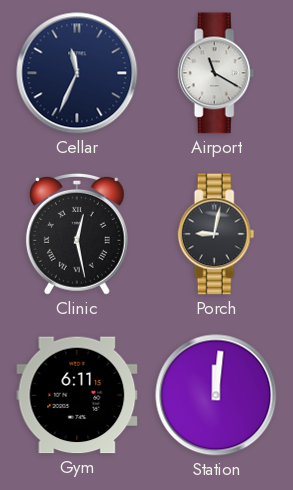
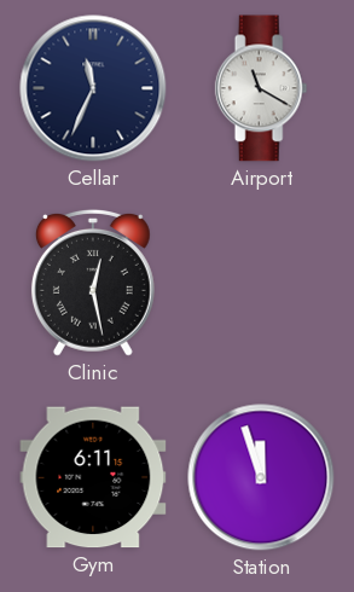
Porch: 9:02 -> none
Station: 12:01 -> 11:57
